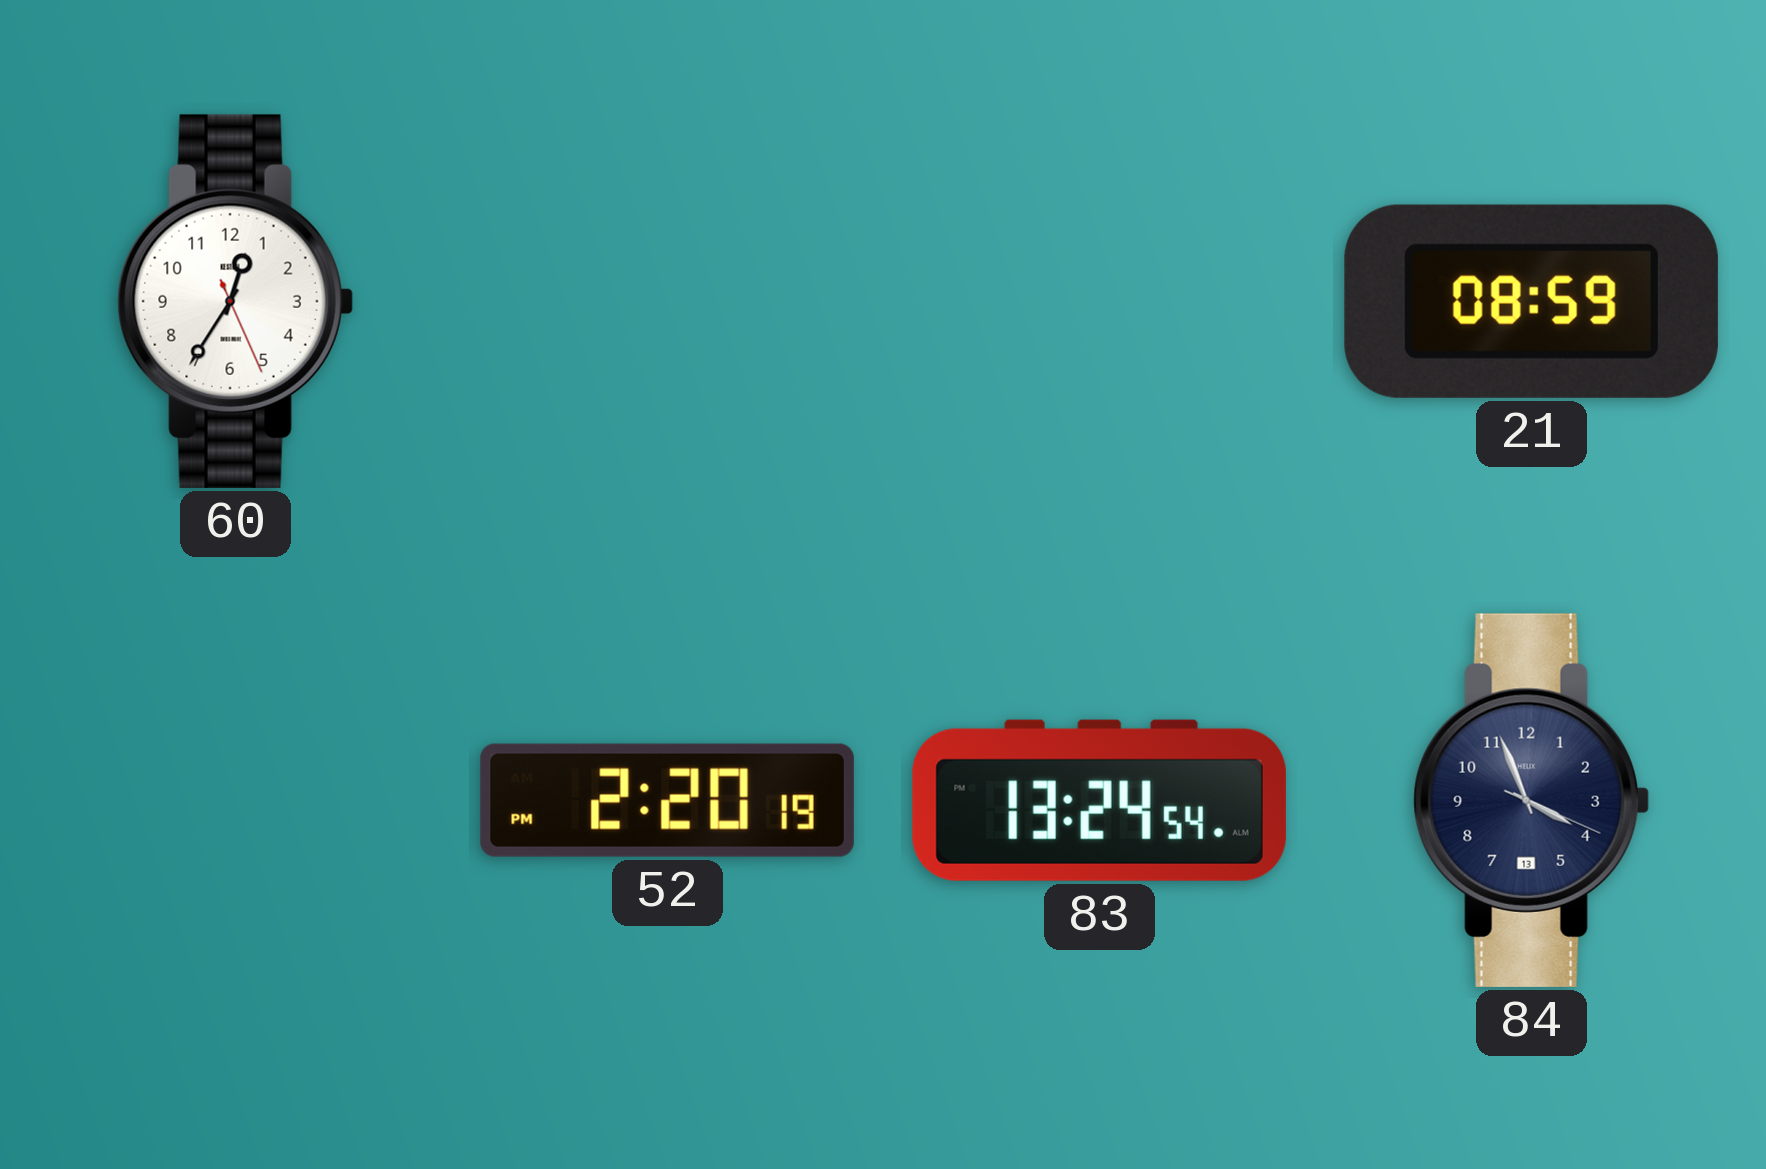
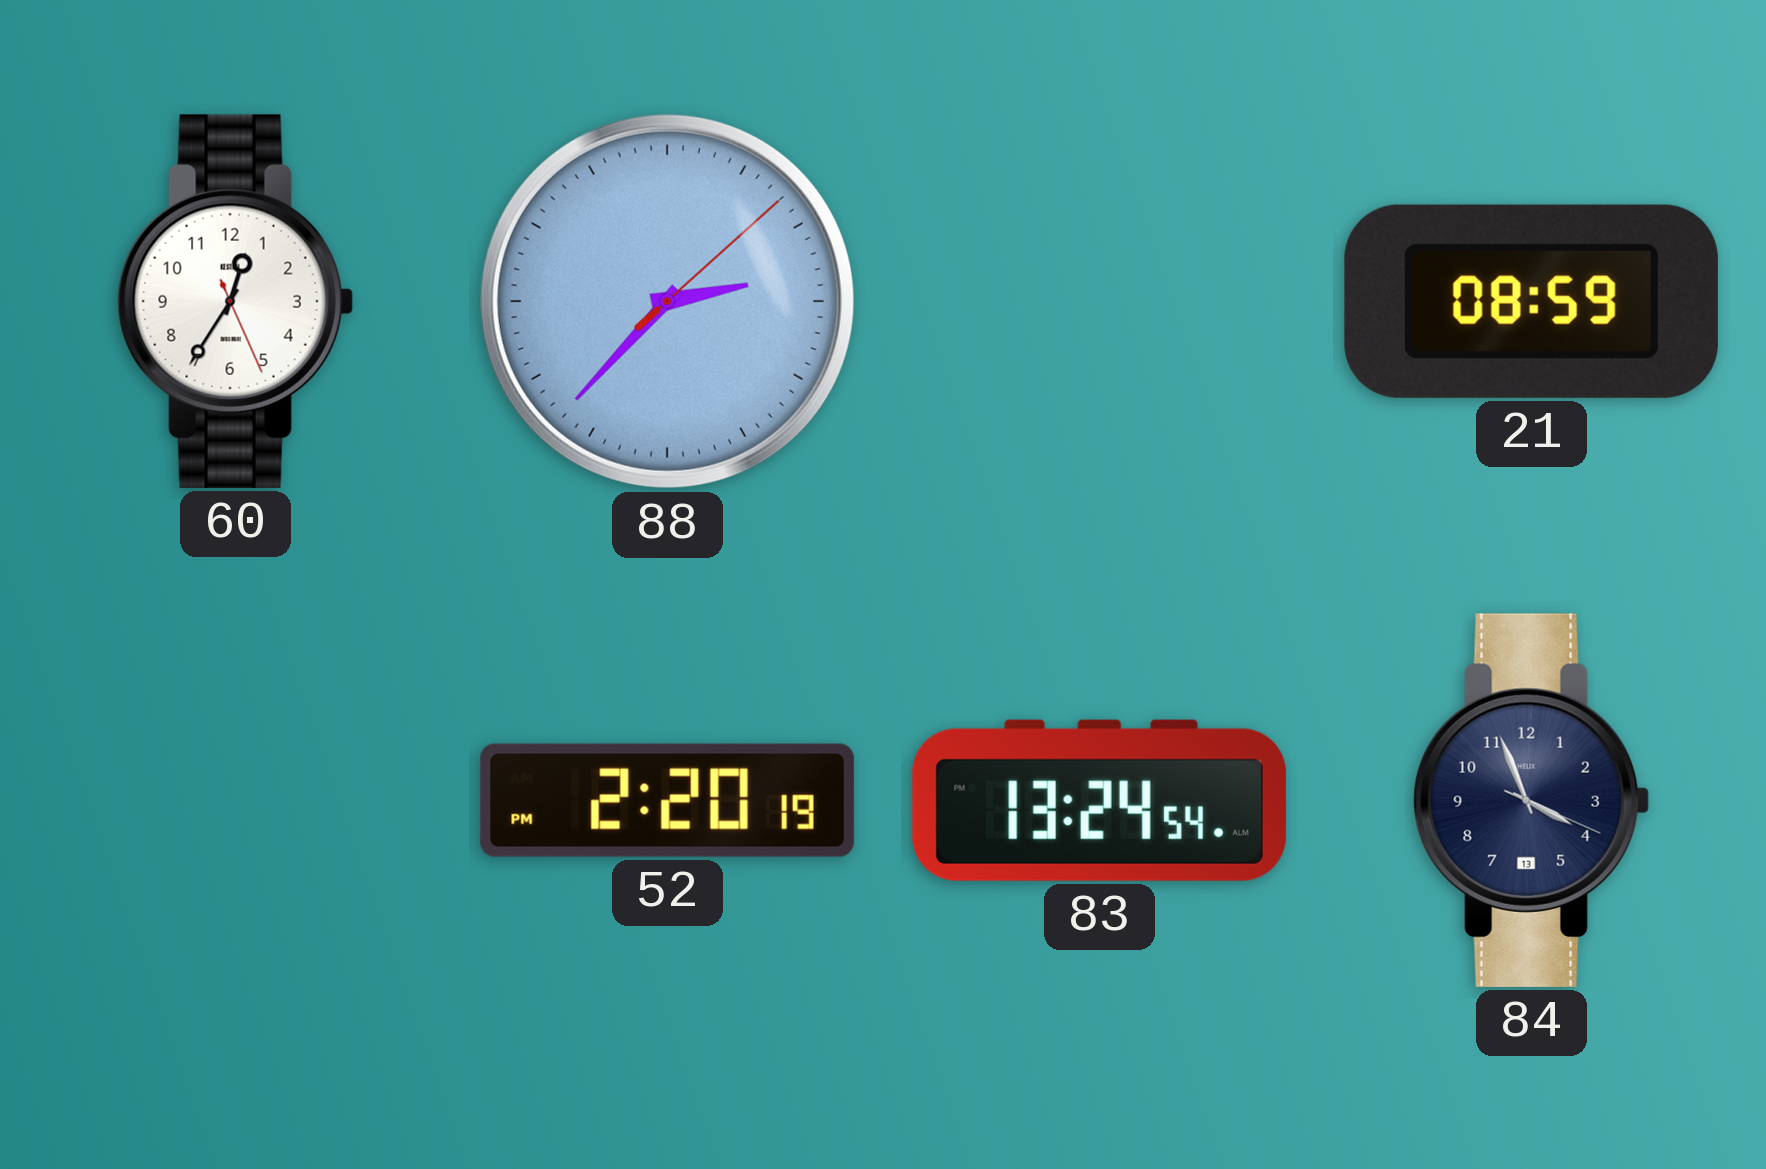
88: none -> 2:37
